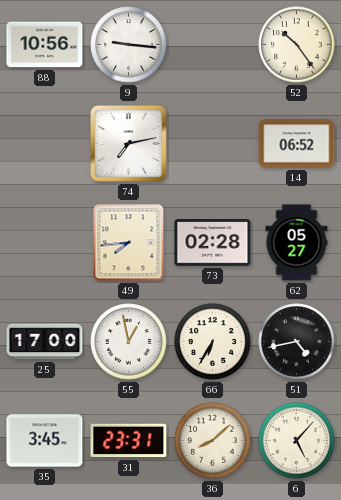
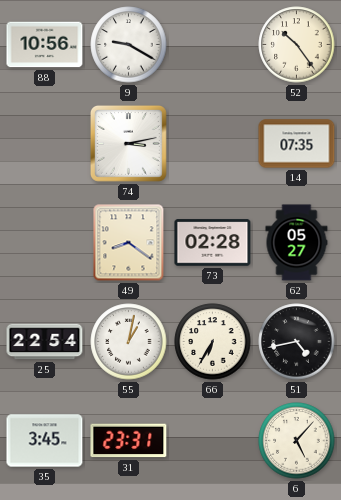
9: 9:16 -> 9:20
74: 7:13 -> 3:13
14: 06:52 -> 07:35
49: 7:44 -> 8:21
25: 17:00 -> 22:54
55: 12:58 -> 1:02
36: 8:08 -> none
